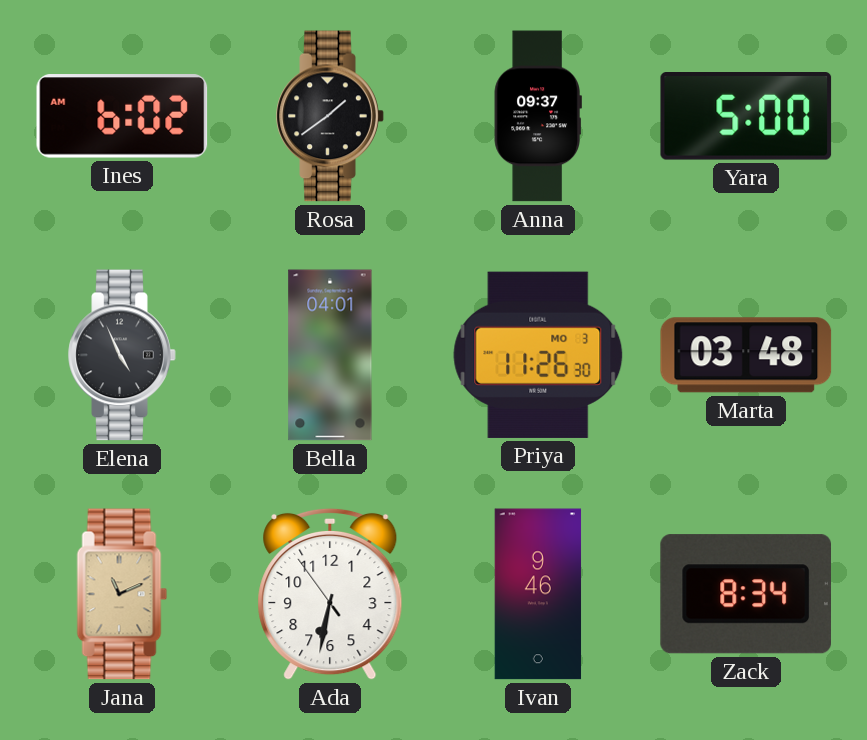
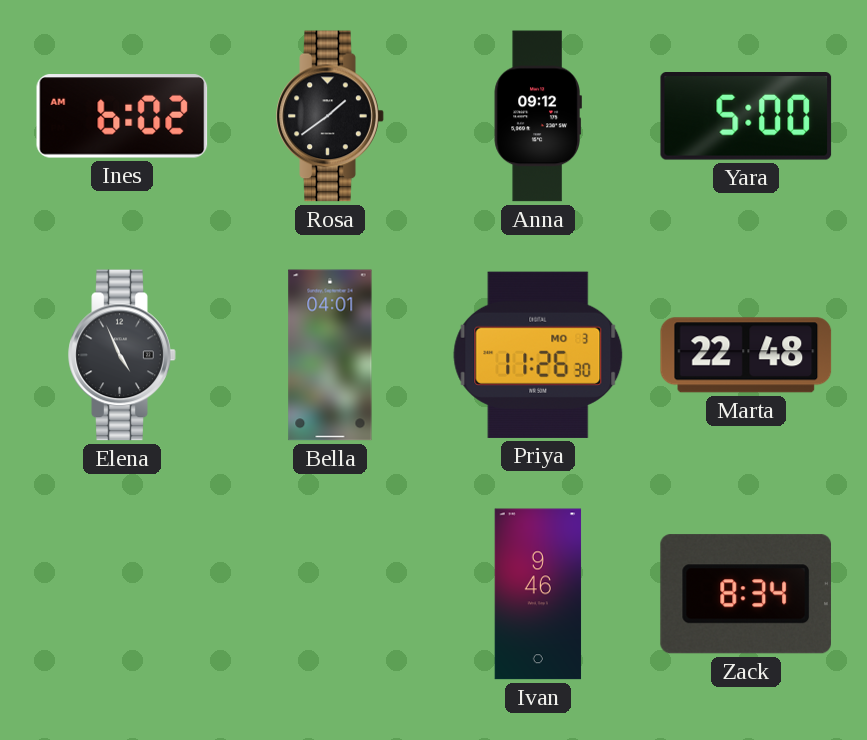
Anna: 09:37 -> 09:12
Marta: 03:48 -> 22:48
Jana: 11:11 -> none
Ada: 6:31 -> none
